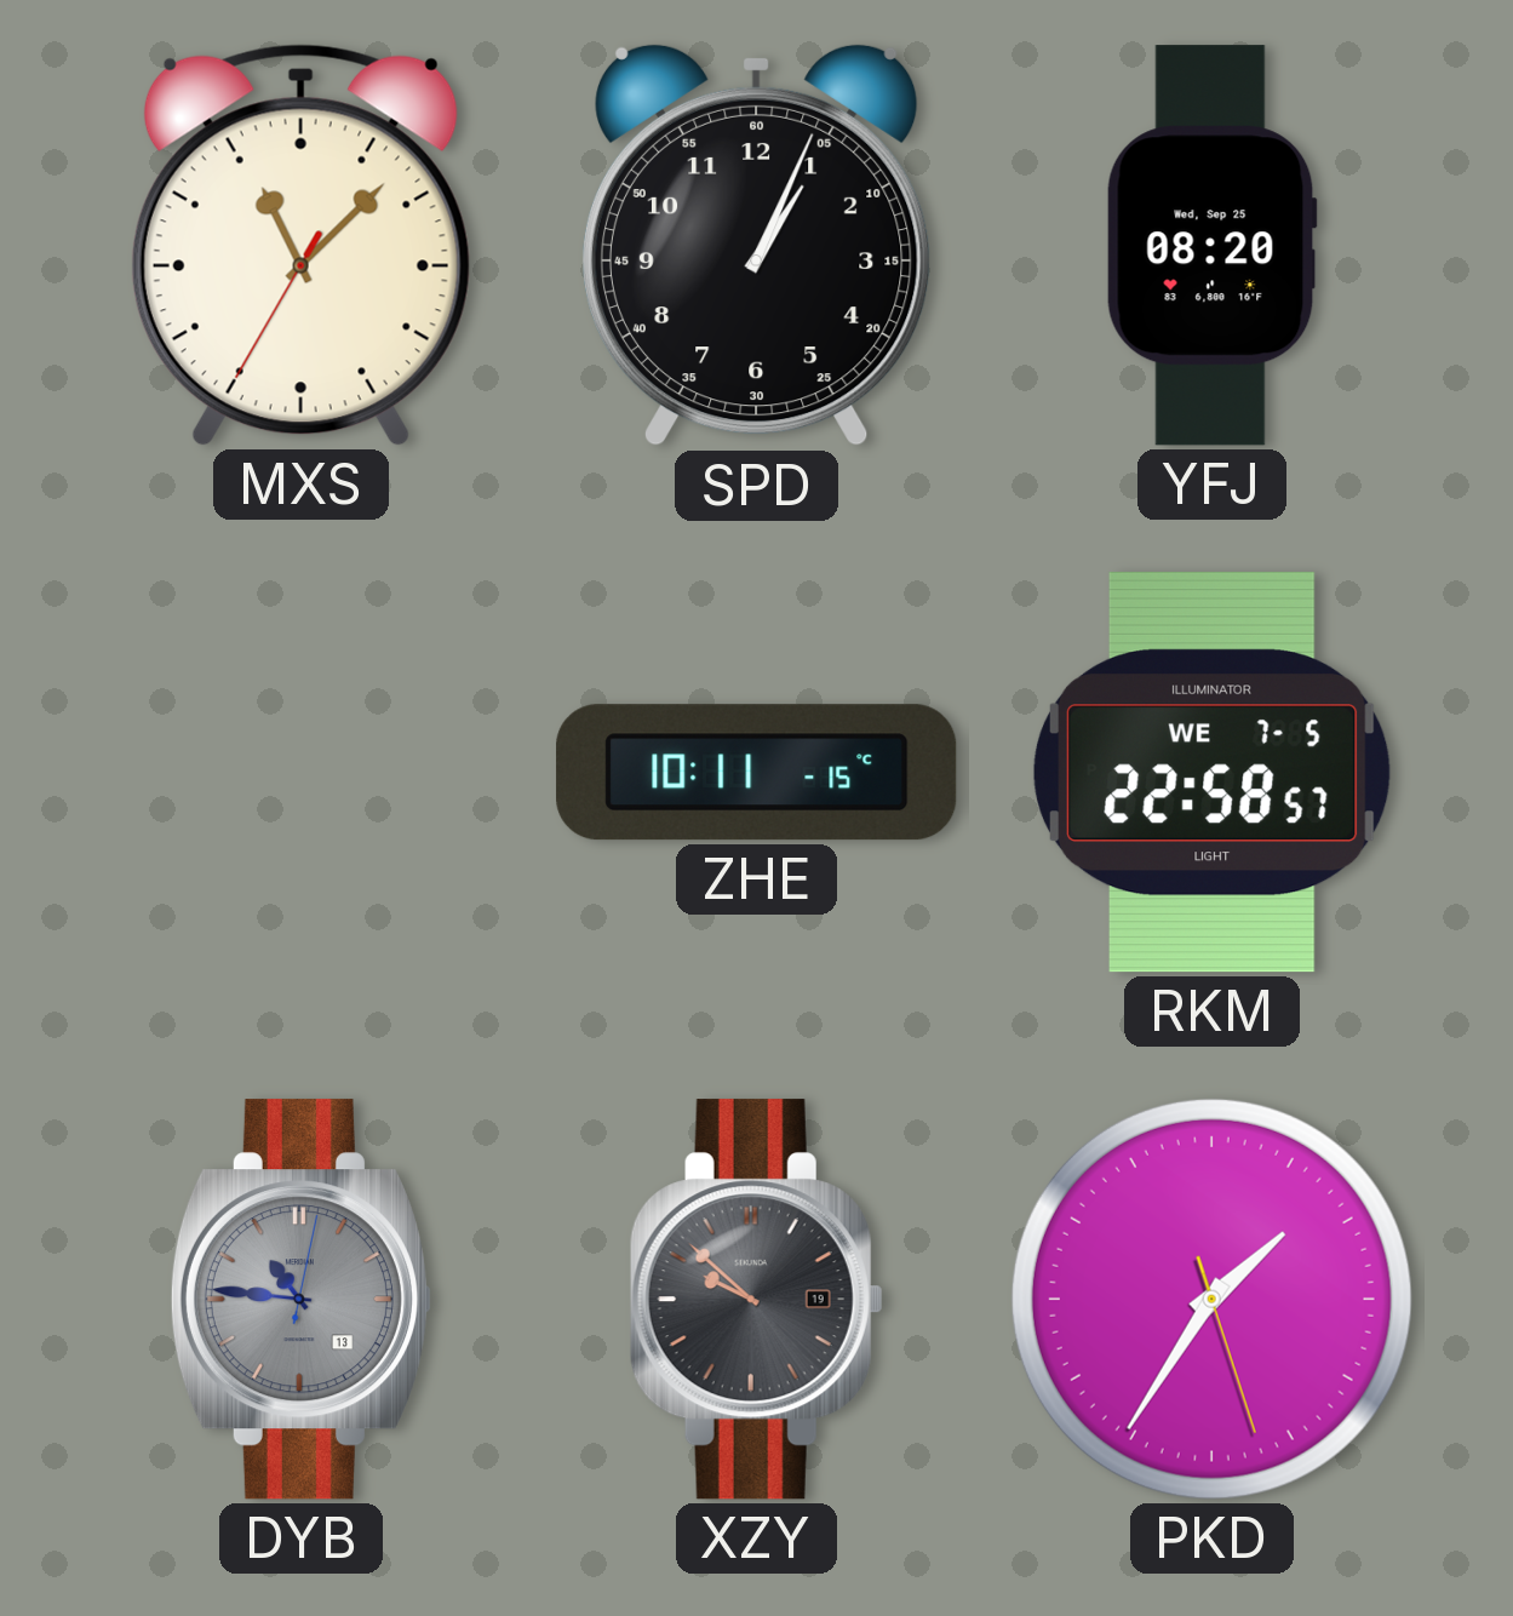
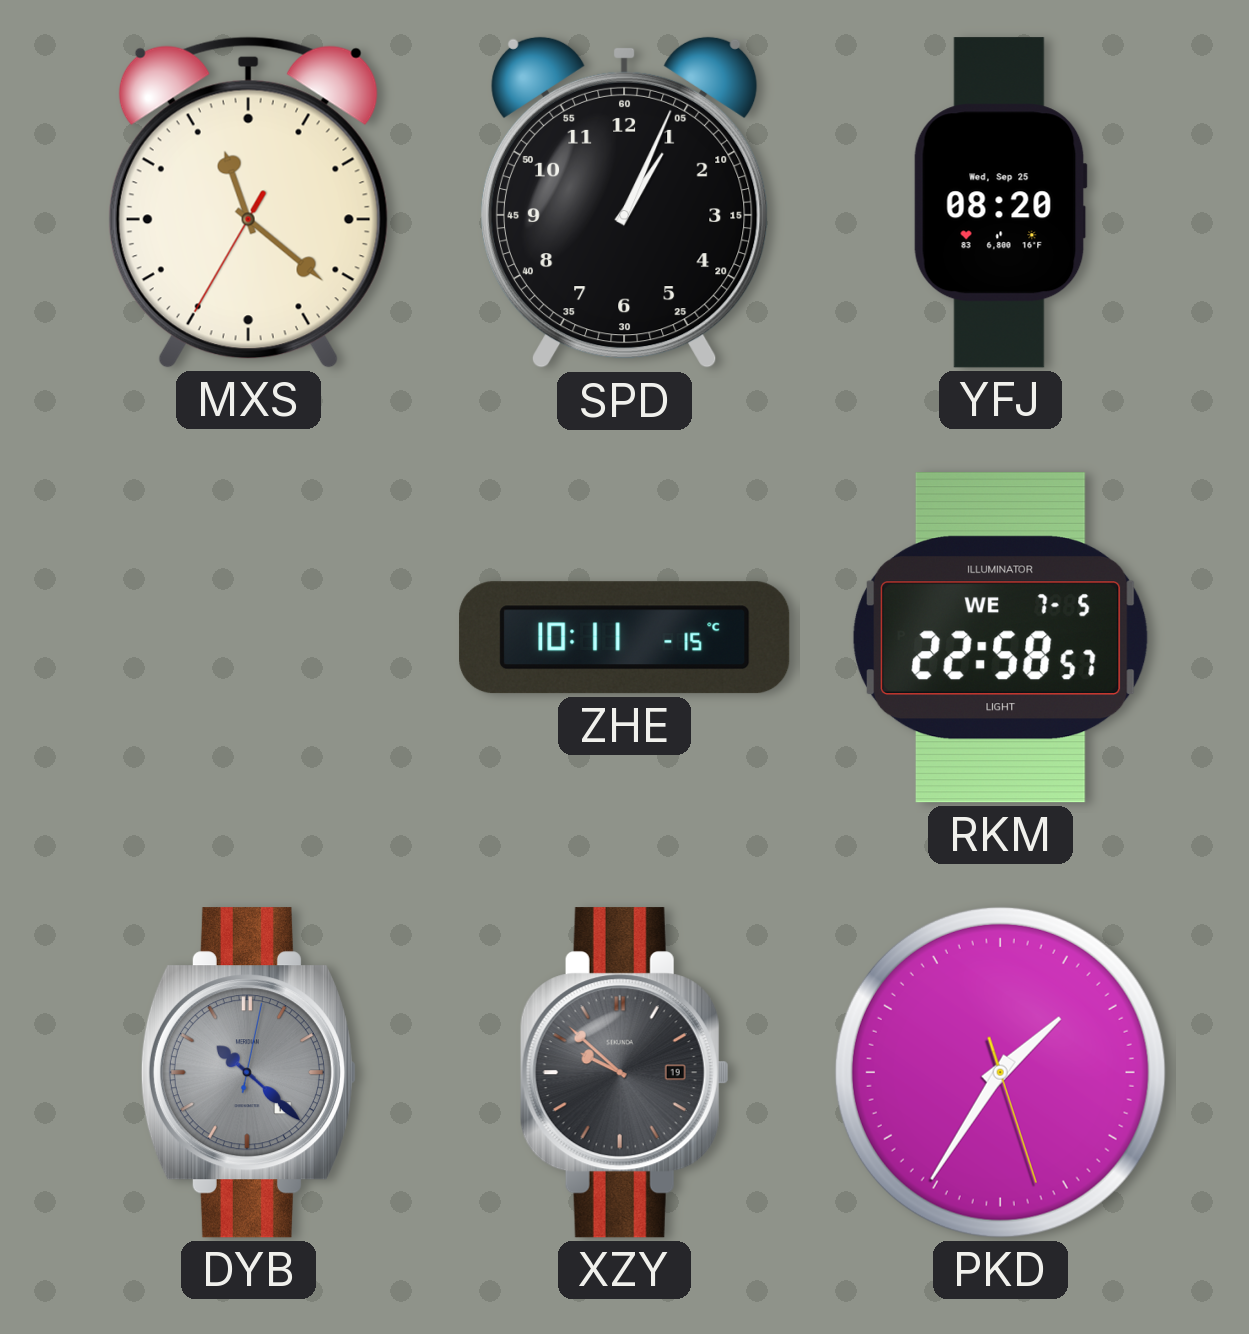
MXS: 11:07 -> 11:21
DYB: 10:46 -> 10:22
